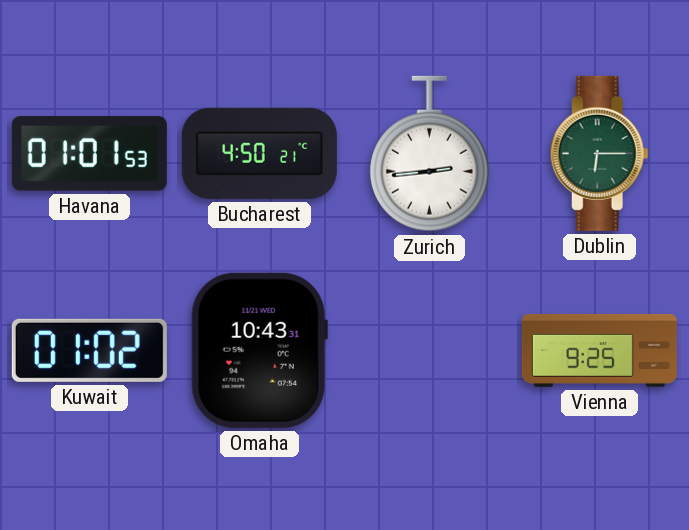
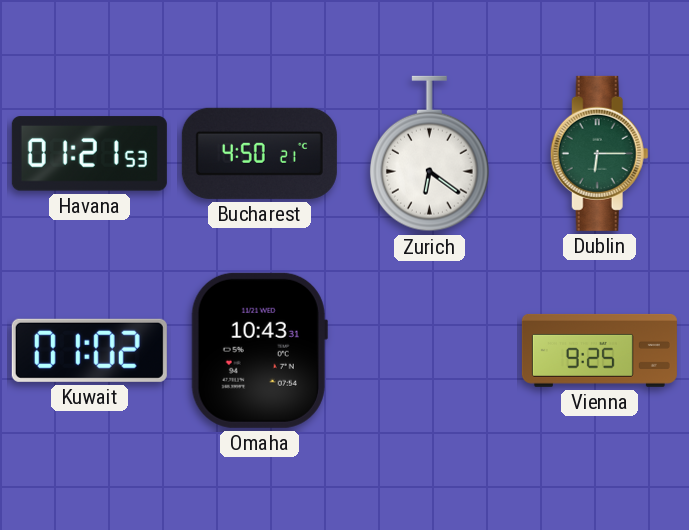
Havana: 01:01 -> 01:21
Zurich: 2:44 -> 6:21
